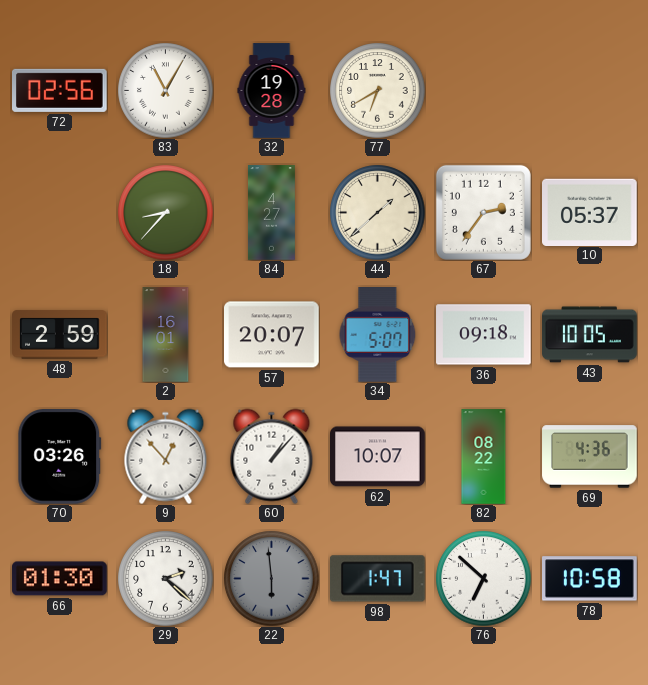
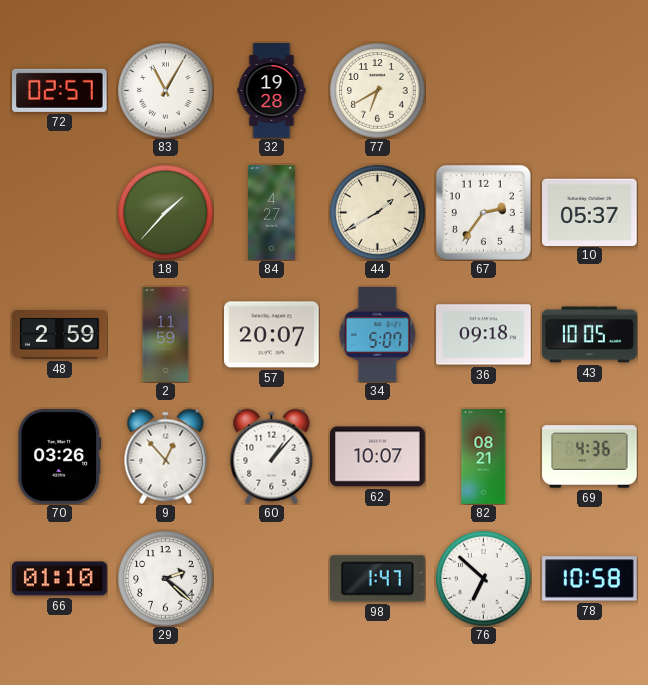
72: 02:56 -> 02:57
18: 8:37 -> 1:37
44: 1:38 -> 1:40
2: 16:01 -> 11:59
82: 08:22 -> 08:21
66: 01:30 -> 01:10
22: 5:59 -> none
